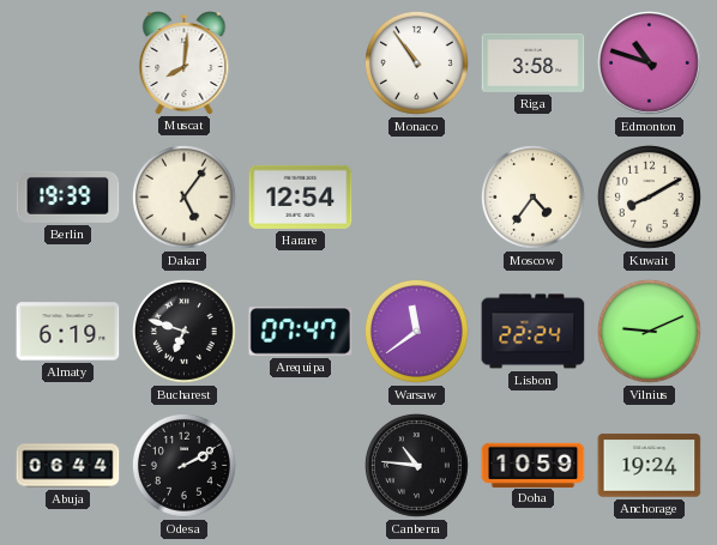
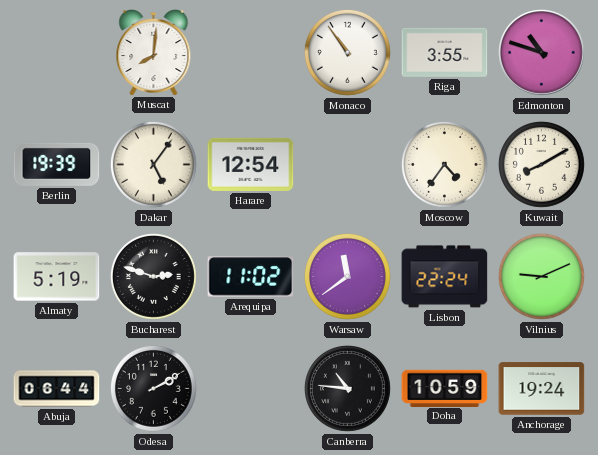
Riga: 3:58 -> 3:55
Almaty: 6:19 -> 5:19
Bucharest: 6:48 -> 2:48
Arequipa: 07:47 -> 11:02
